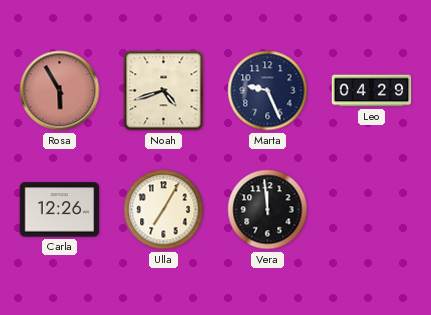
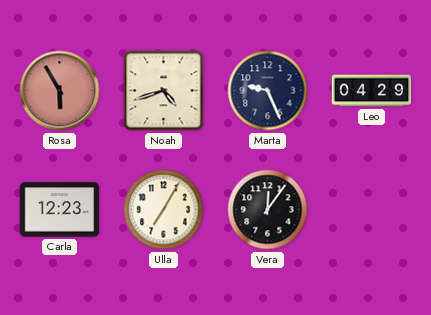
Carla: 12:26 -> 12:23
Vera: 11:59 -> 12:06
